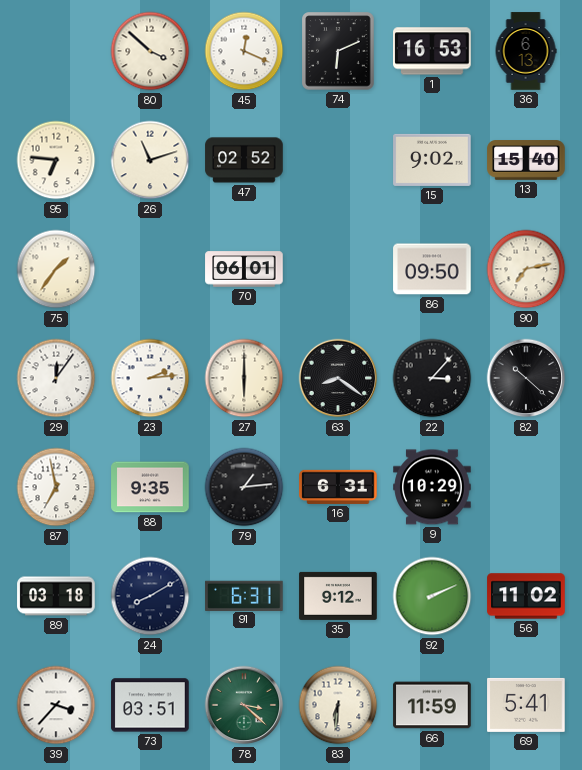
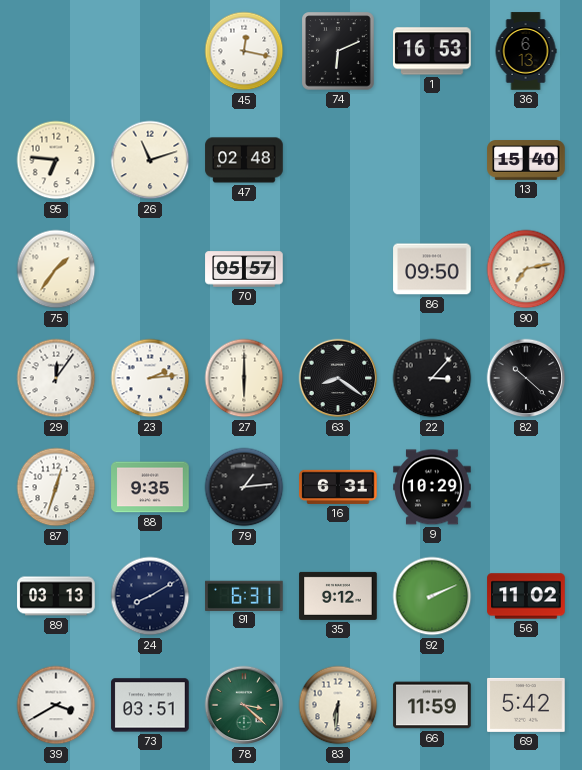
80: 3:52 -> none
45: 12:19 -> 12:17
47: 02:52 -> 02:48
15: 9:02 -> none
70: 06:01 -> 05:57
87: 6:58 -> 12:33
89: 03:18 -> 03:13
39: 3:37 -> 3:40
69: 5:41 -> 5:42
